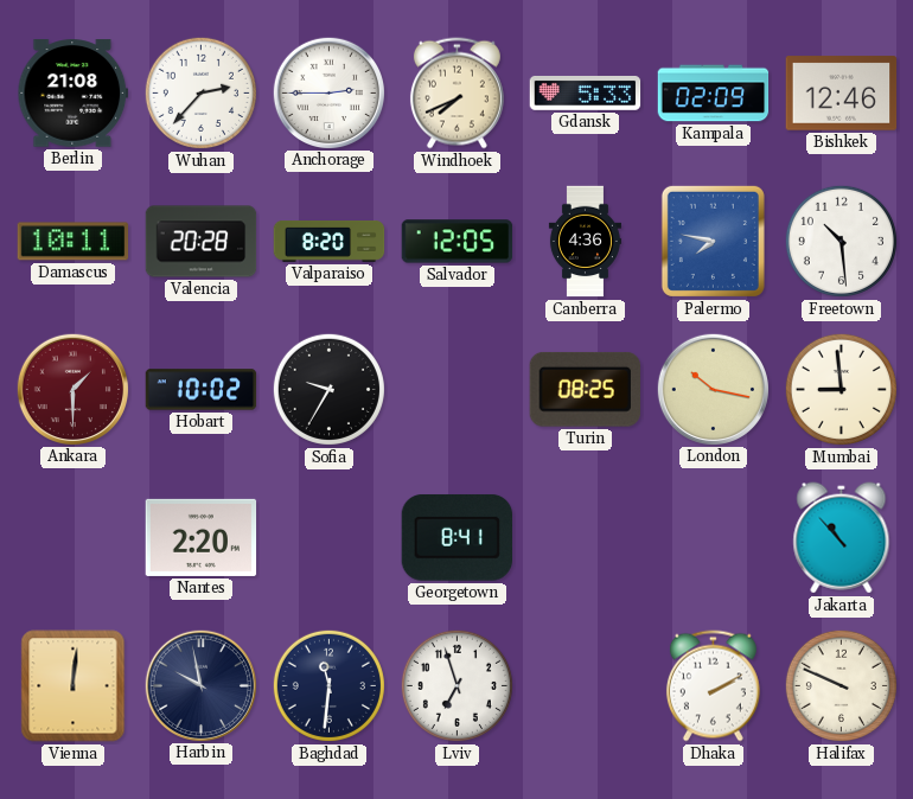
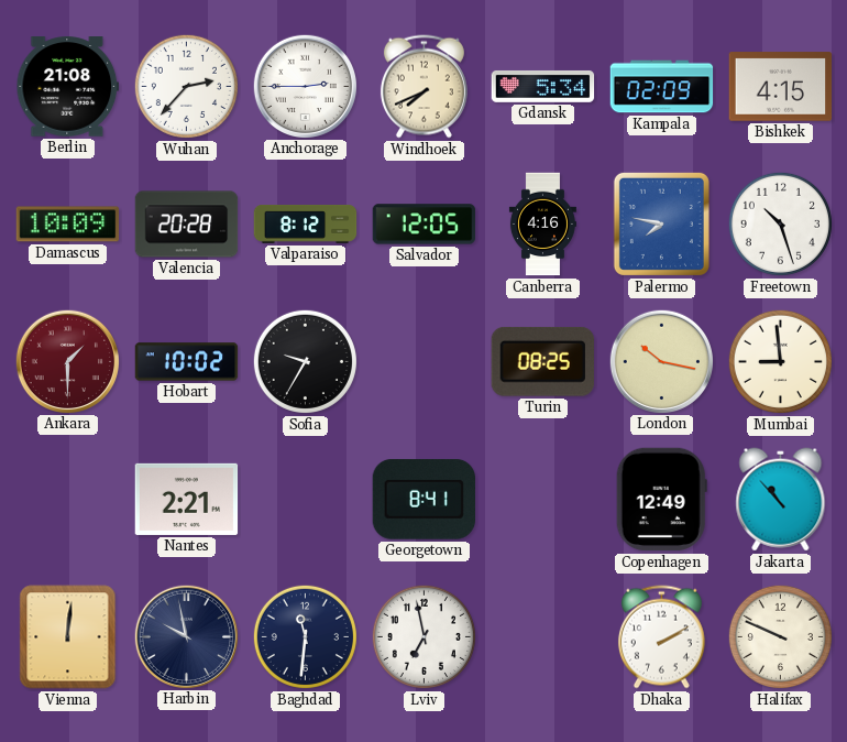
Gdansk: 5:33 -> 5:34
Bishkek: 12:46 -> 4:15
Damascus: 10:11 -> 10:09
Valparaiso: 8:20 -> 8:12
Canberra: 4:36 -> 4:16
Freetown: 10:29 -> 10:27
Nantes: 2:20 -> 2:21
Copenhagen: none -> 12:49
Lviv: 6:57 -> 6:58
